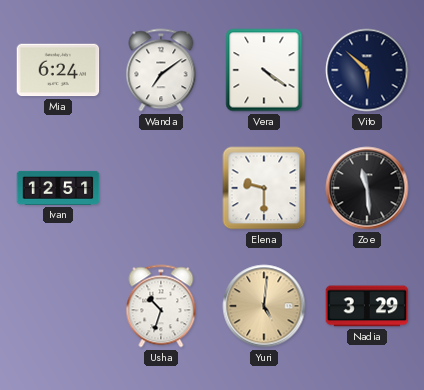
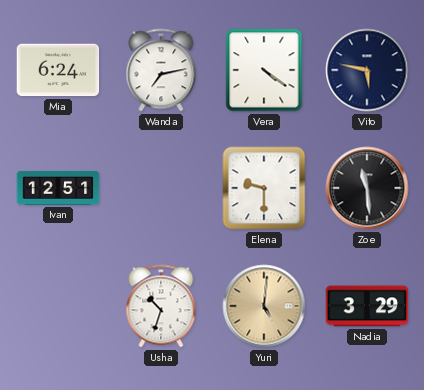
Wanda: 7:09 -> 7:13
Vito: 5:52 -> 5:47
